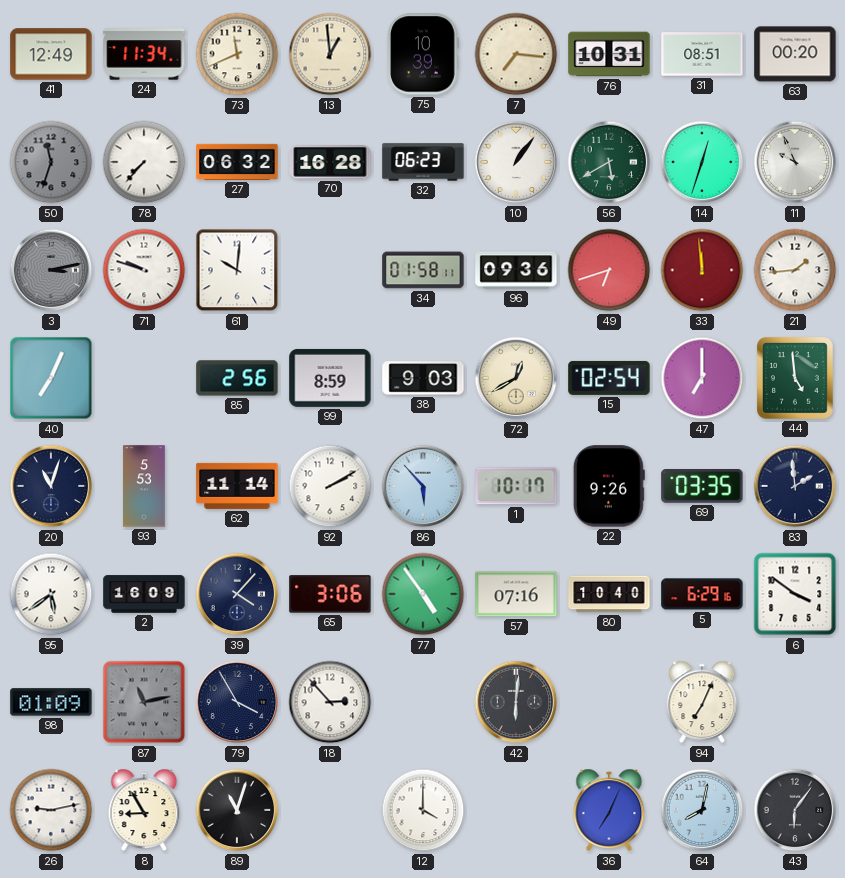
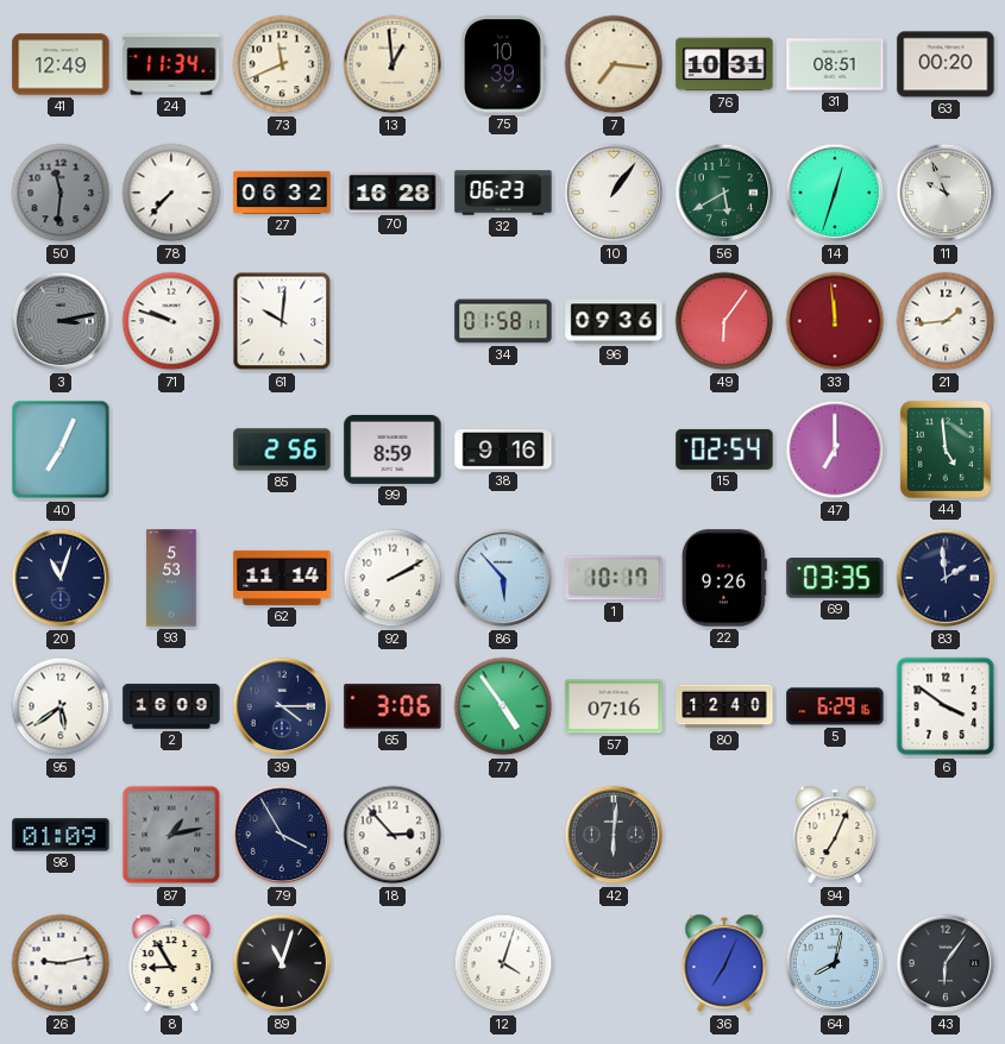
50: 11:33 -> 11:31
49: 6:42 -> 6:06
38: 9:03 -> 9:16
72: 12:40 -> none
39: 4:07 -> 4:15
80: 10:40 -> 12:40
87: 11:13 -> 1:13
12: 4:00 -> 4:03
